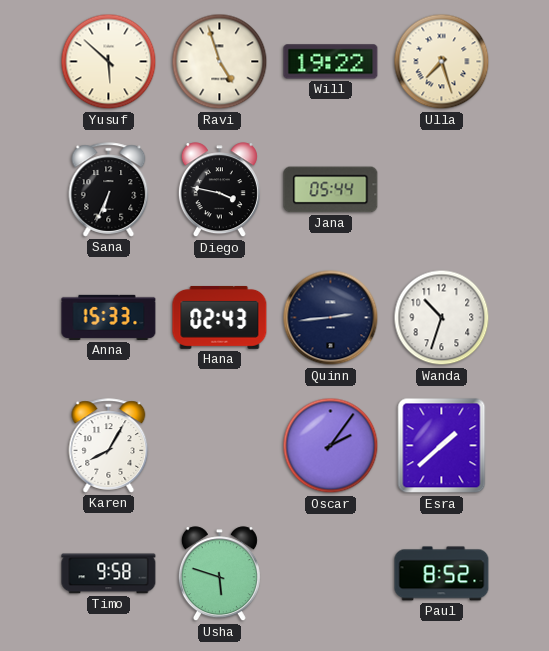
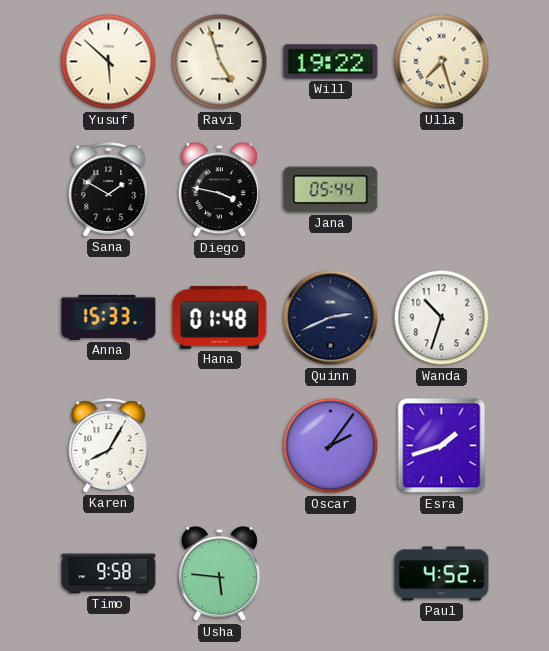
Sana: 6:34 -> 1:50
Hana: 02:43 -> 01:48
Quinn: 2:44 -> 2:41
Esra: 1:38 -> 1:42
Usha: 5:48 -> 5:46
Paul: 8:52 -> 4:52
